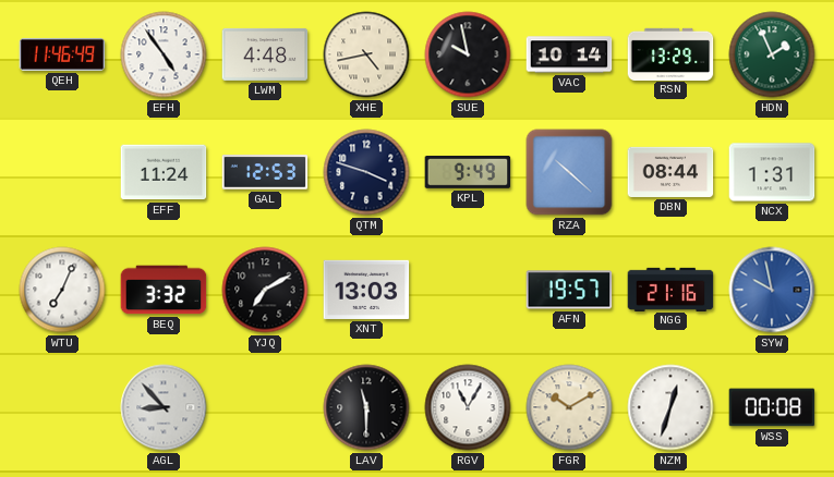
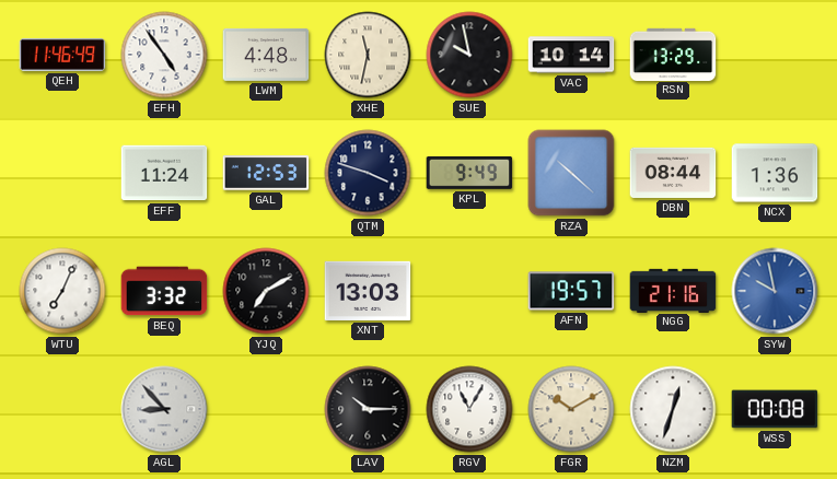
XHE: 4:43 -> 11:32
HDN: 1:56 -> none
NCX: 1:31 -> 1:36
LAV: 11:30 -> 10:15
